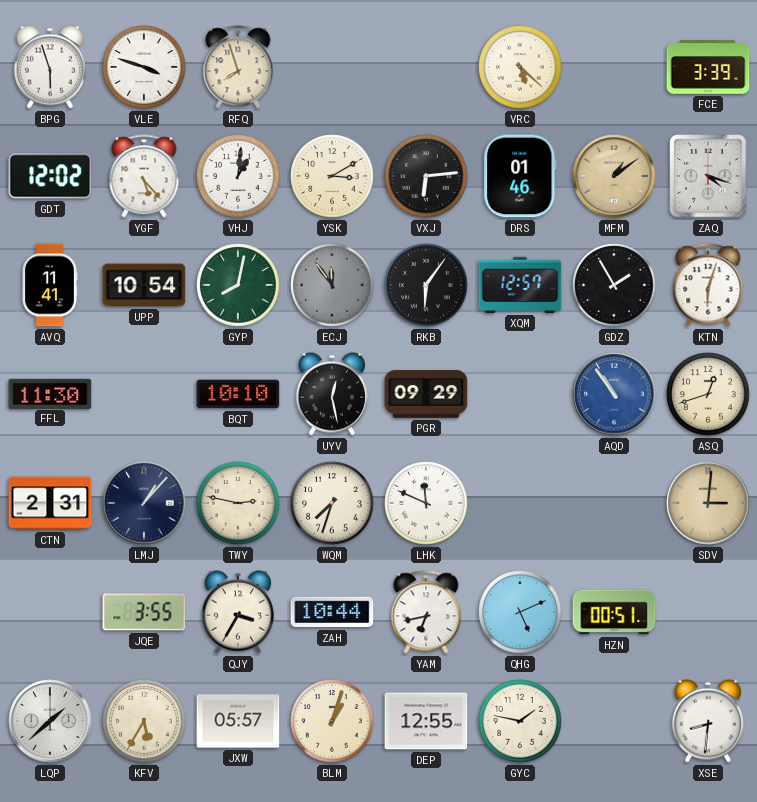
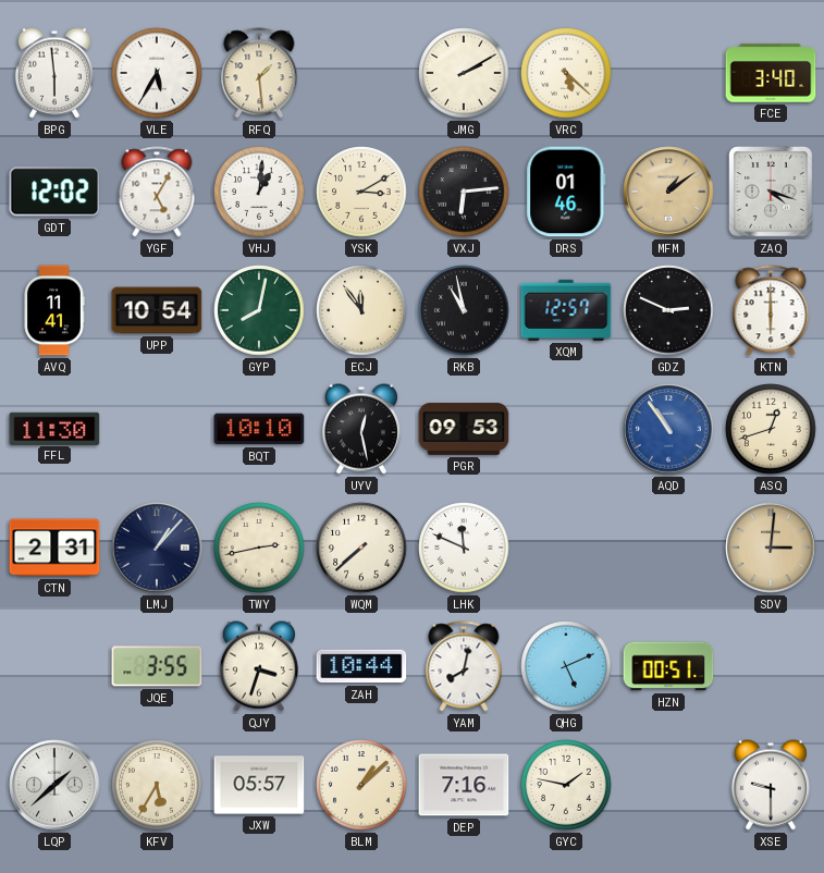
BPG: 5:57 -> 5:59
VLE: 3:48 -> 5:35
RFQ: 7:57 -> 1:29
JMG: none -> 2:10
FCE: 3:39 -> 3:40
YGF: 5:23 -> 5:05
ECJ dial: grey -> cream
RKB: 6:06 -> 10:58
GDZ: 1:55 -> 2:49
KTN: 6:03 -> 6:00
PGR: 09:29 -> 09:53
TWY: 2:47 -> 2:43
WQM: 7:33 -> 7:38
QJY: 3:35 -> 3:33
YAM: 6:43 -> 8:02
BLM: 1:03 -> 1:08
DEP: 12:55 -> 7:16
XSE: 8:31 -> 9:30
